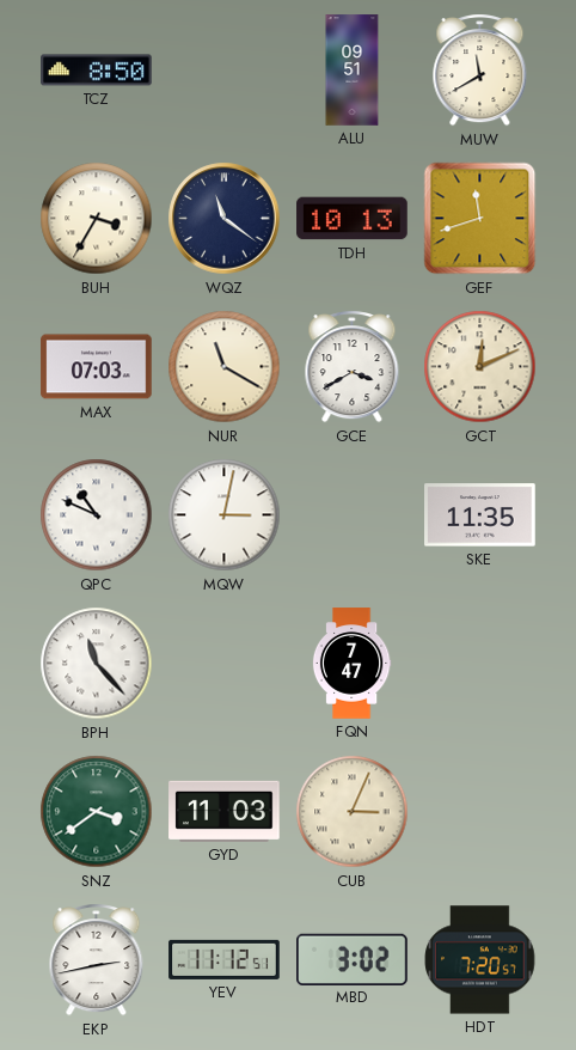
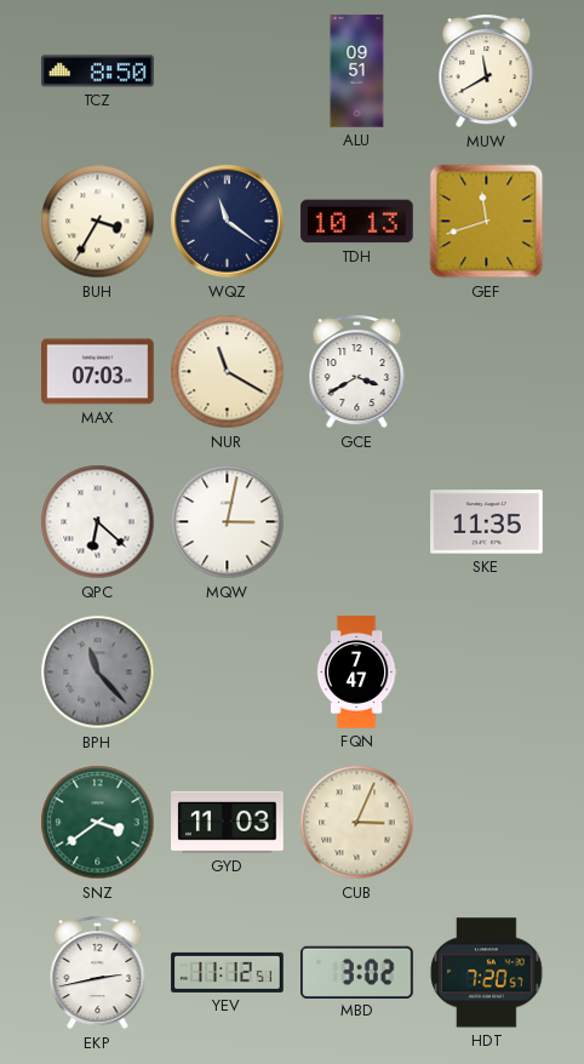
GCT: 12:11 -> none
QPC: 10:49 -> 6:22
BPH dial: white -> grey
